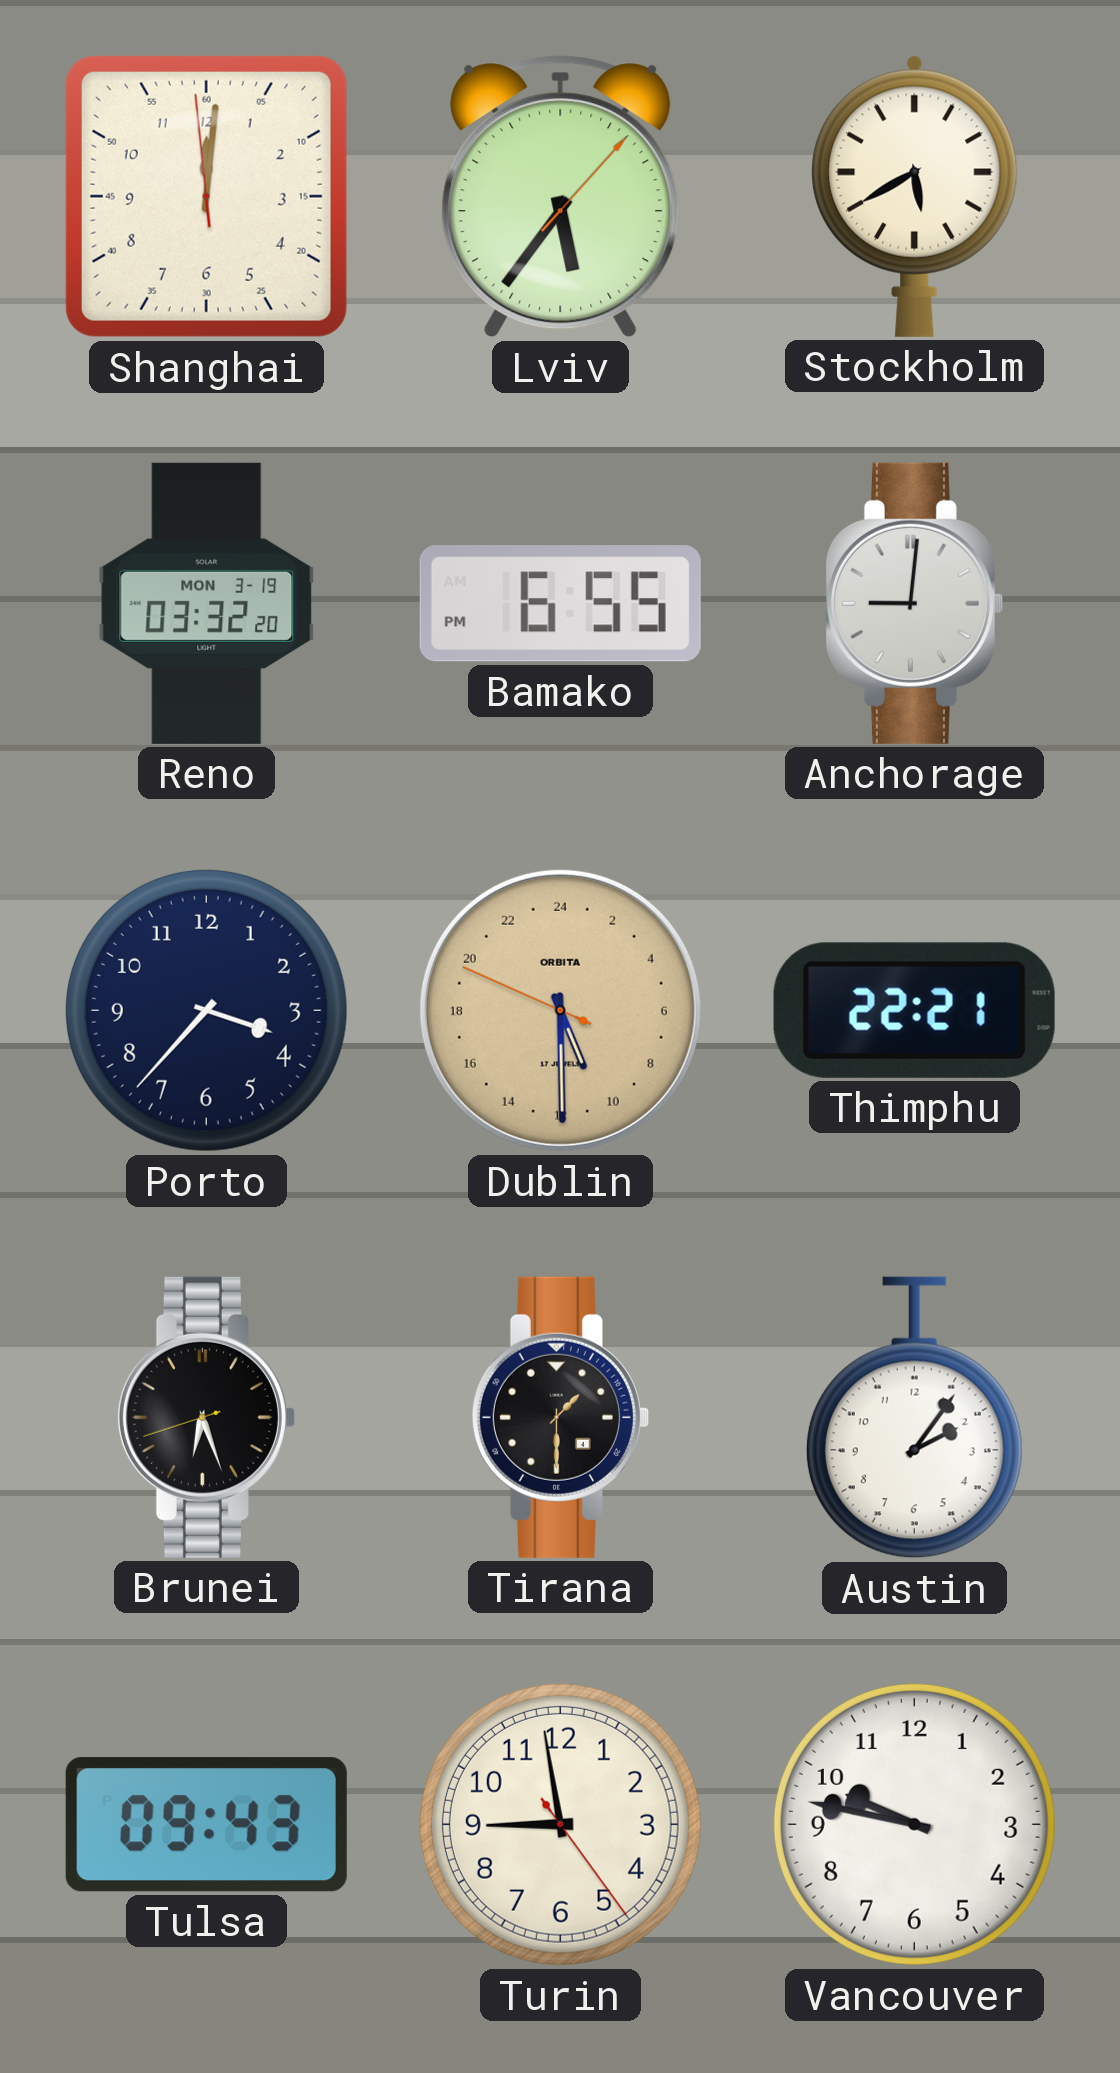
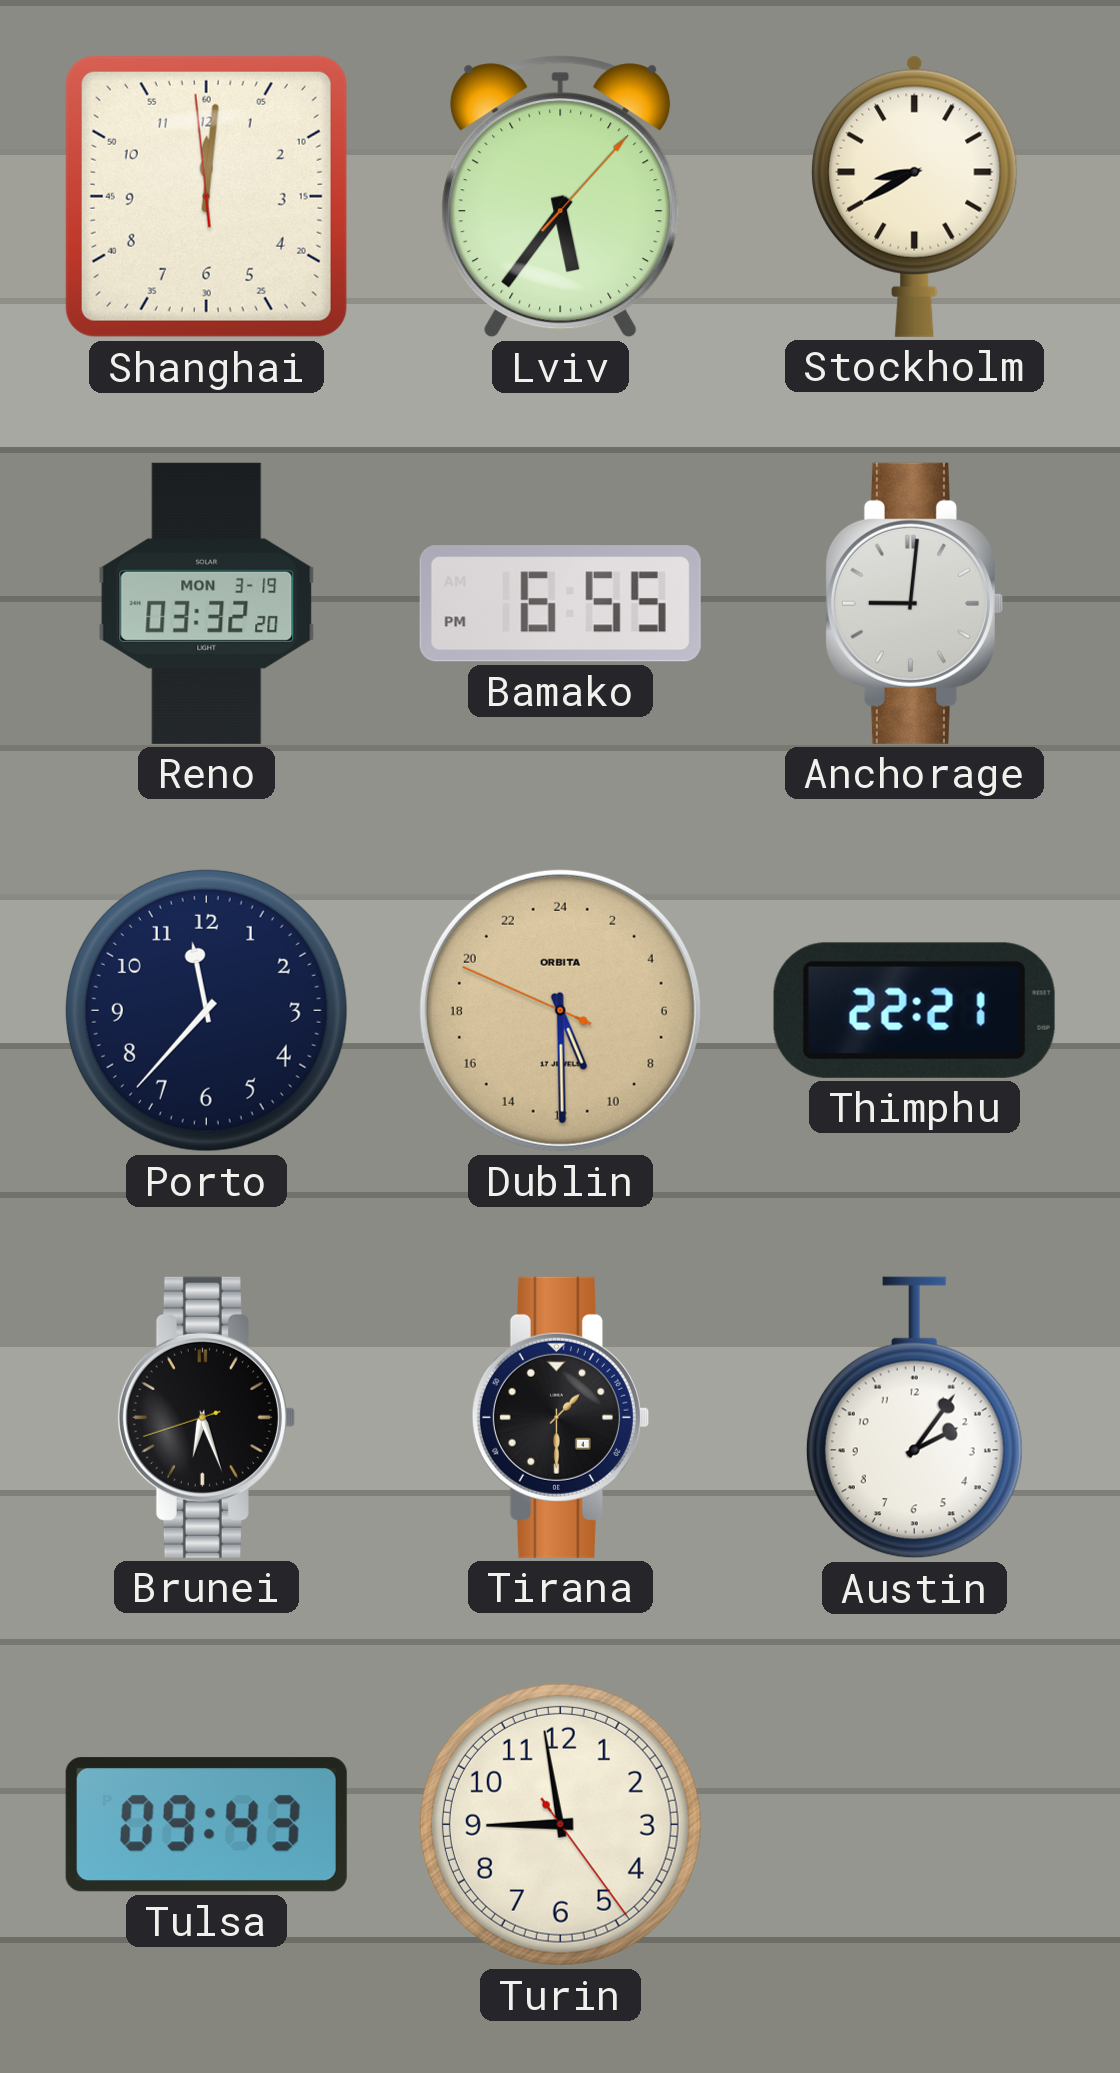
Stockholm: 5:40 -> 8:40
Porto: 3:37 -> 11:37
Vancouver: 9:47 -> none
